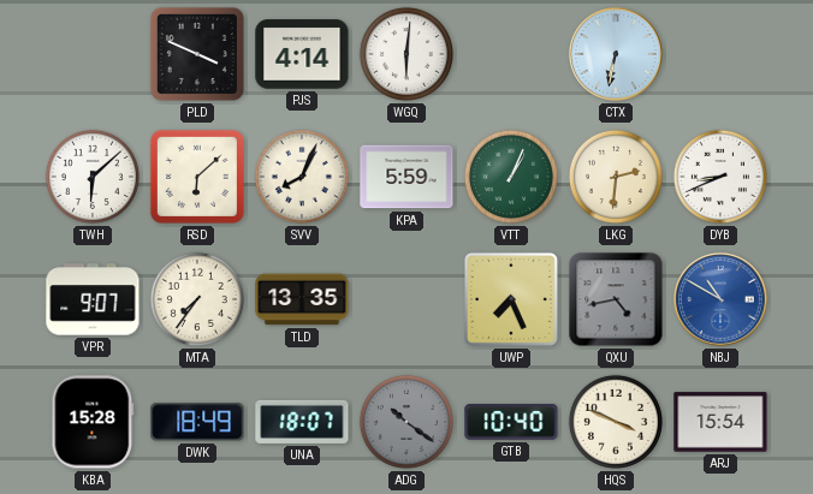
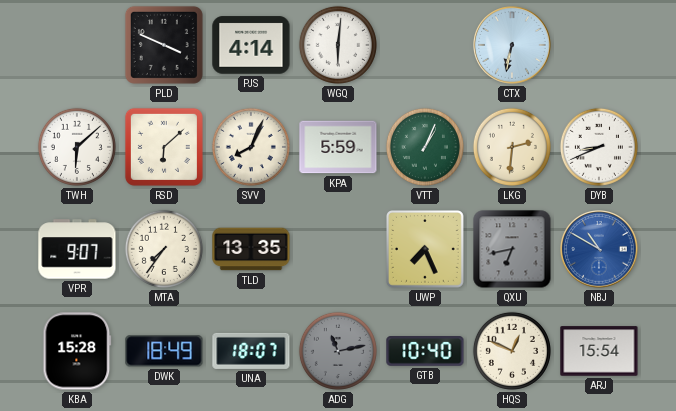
QXU: 4:43 -> 6:43
ADG: 10:21 -> 11:13
HQS: 3:49 -> 12:49
